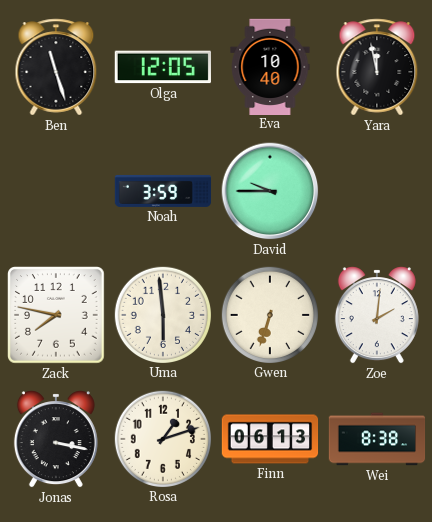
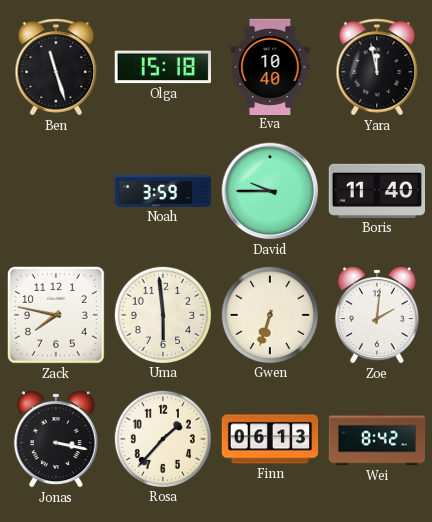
Olga: 12:05 -> 15:18
Boris: none -> 11:40
Rosa: 1:12 -> 1:37
Wei: 8:38 -> 8:42
